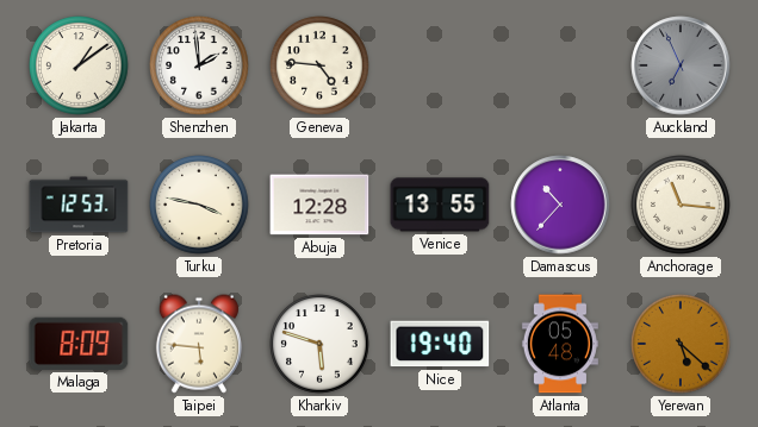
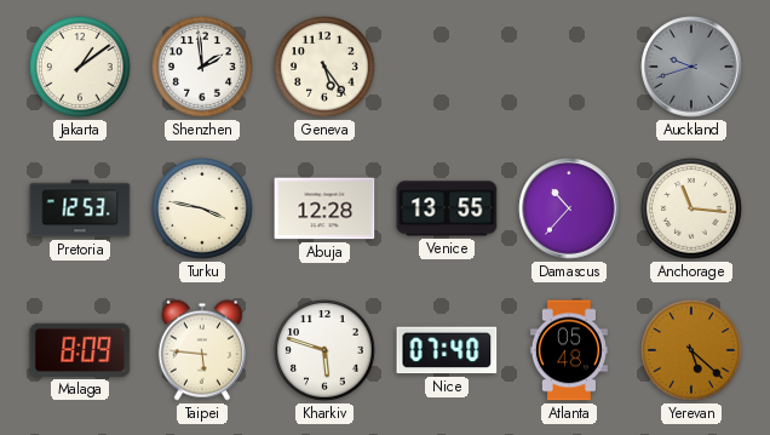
Geneva: 4:46 -> 5:24
Auckland: 6:56 -> 9:42
Nice: 19:40 -> 07:40
